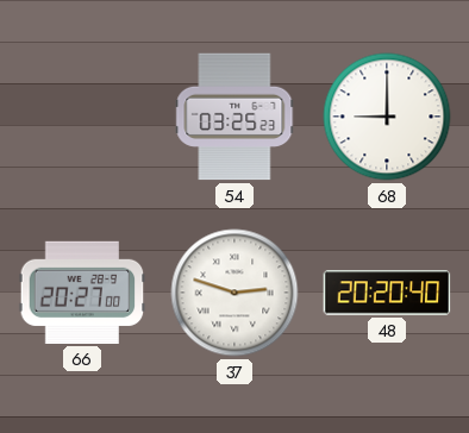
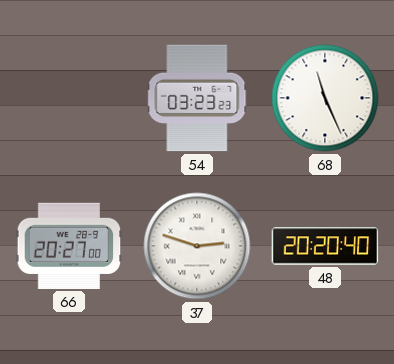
54: 03:25 -> 03:23
68: 9:00 -> 11:26
